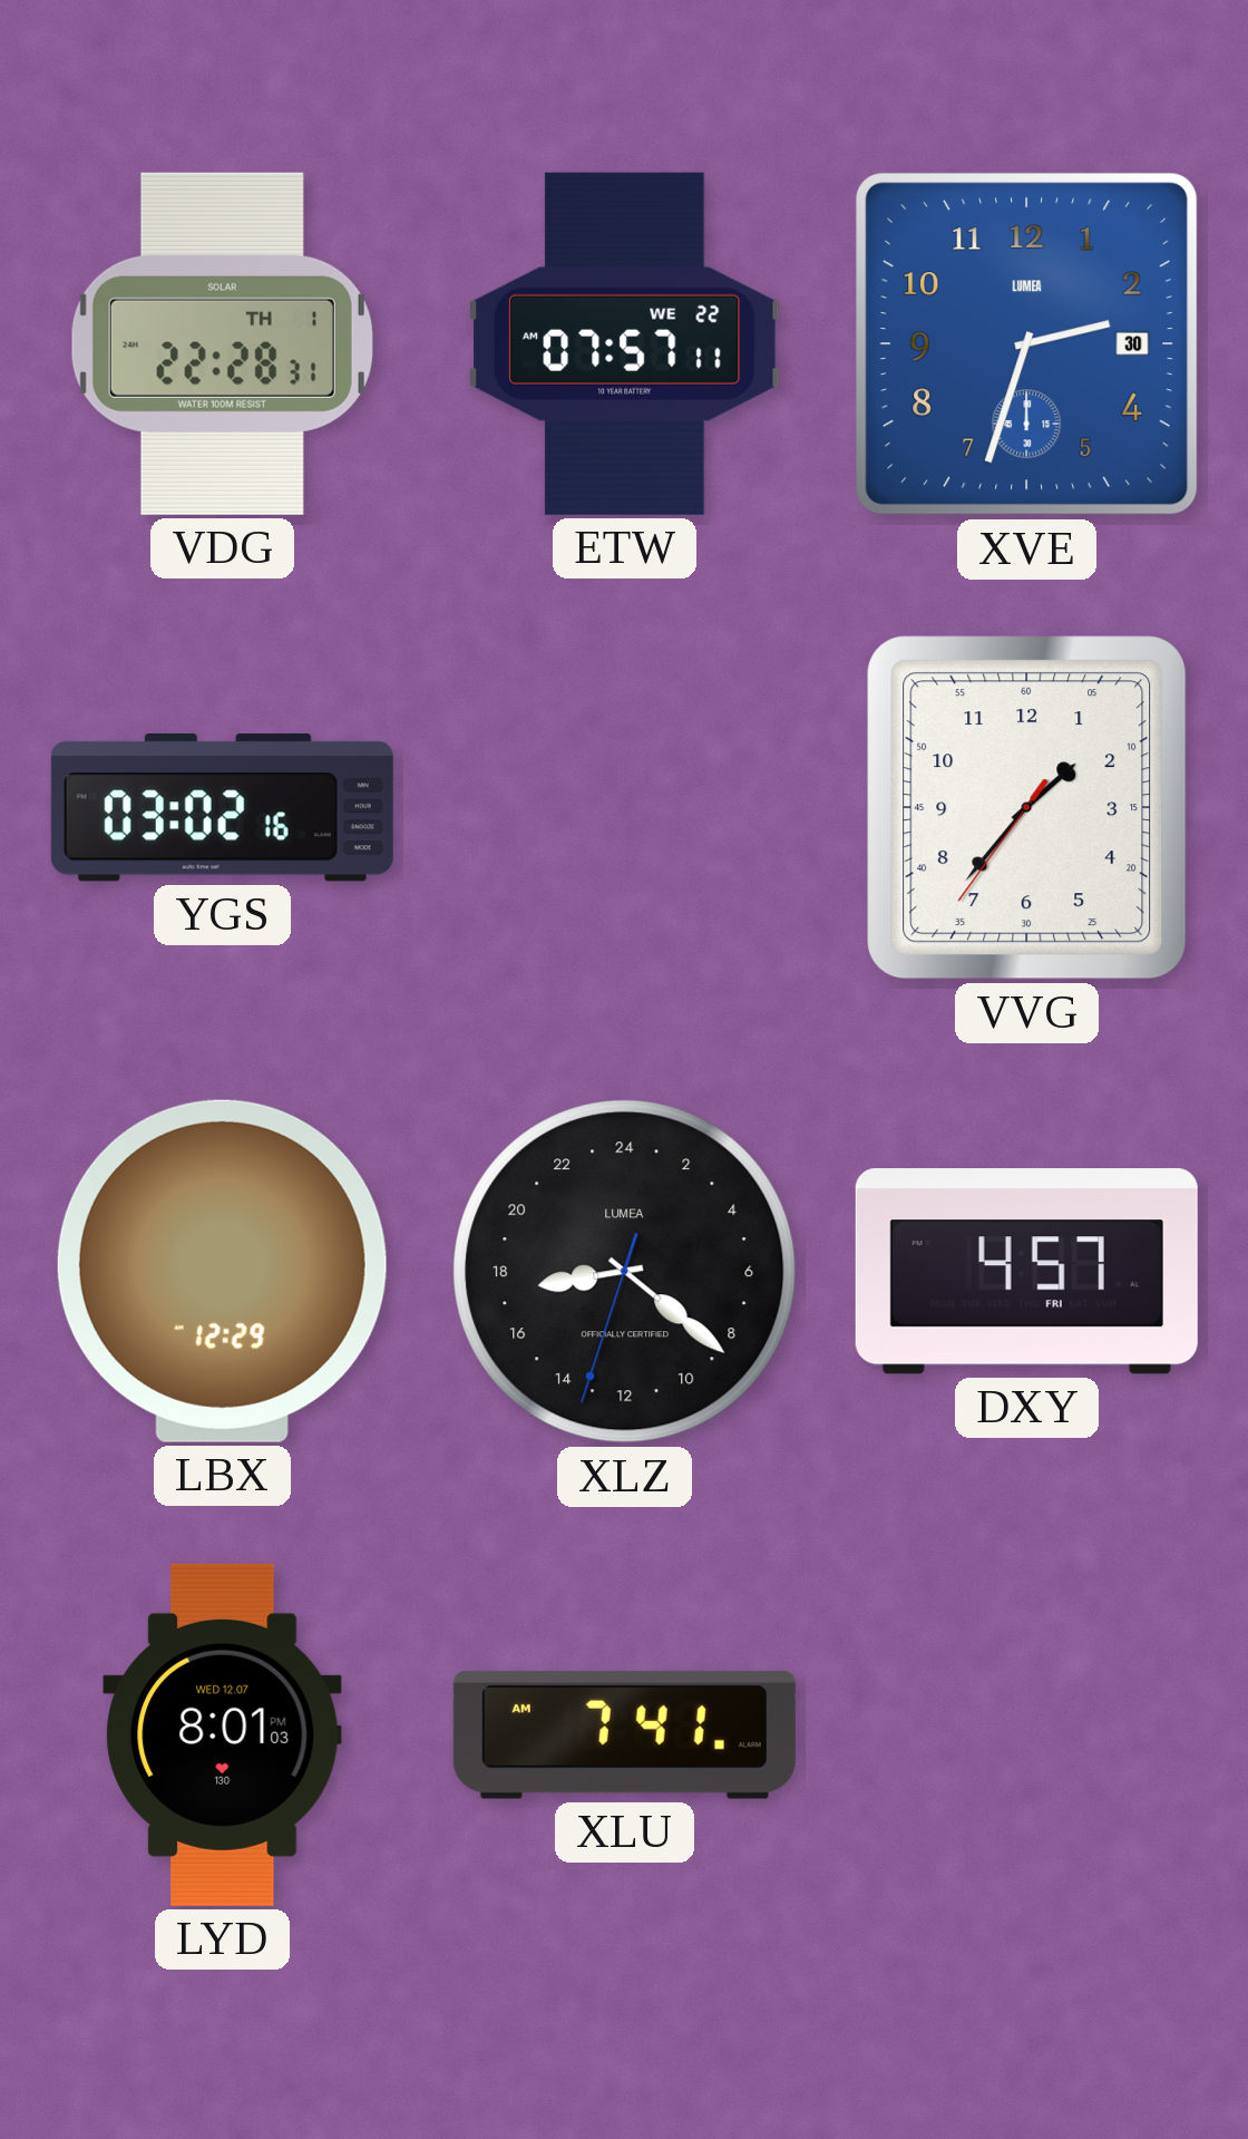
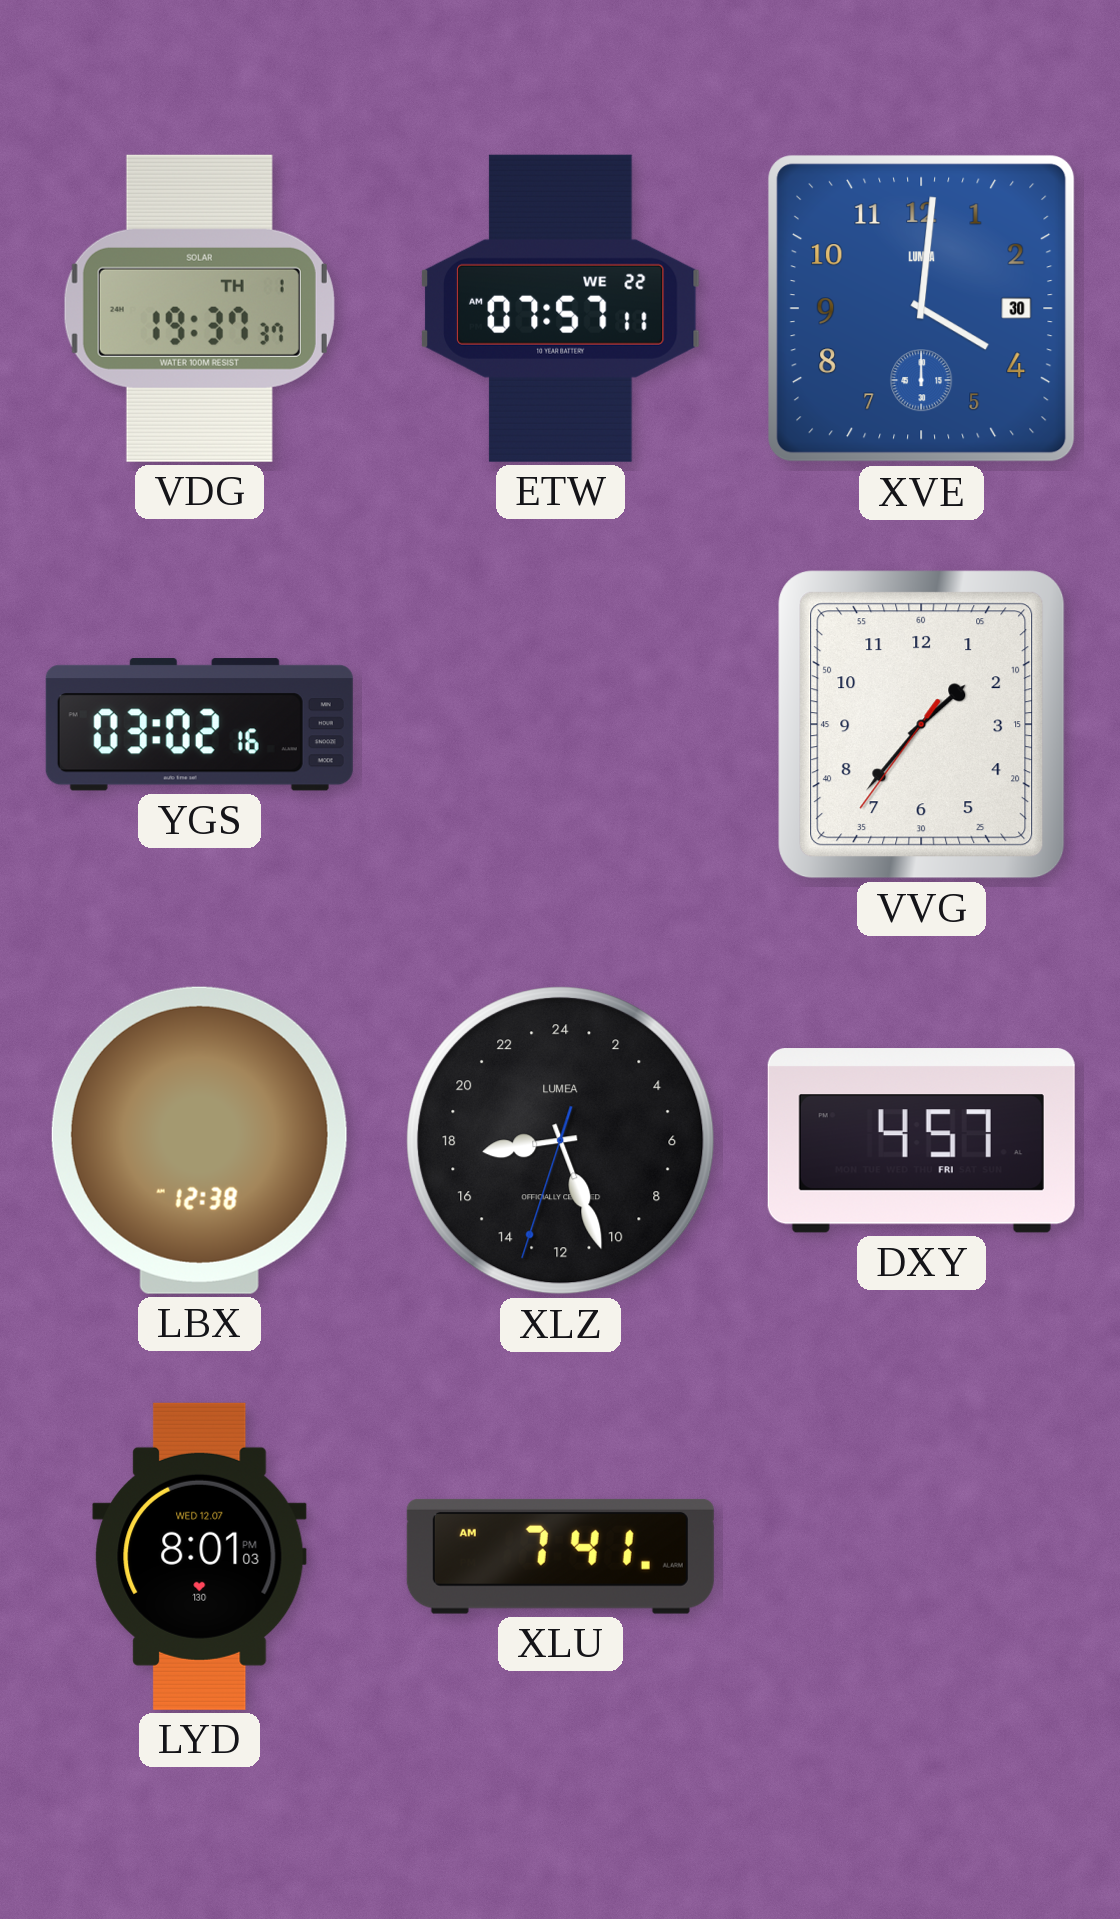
VDG: 22:28 -> 19:37
XVE: 2:33 -> 4:01
LBX: 12:29 -> 12:38
XLZ: 17:21 -> 17:26
